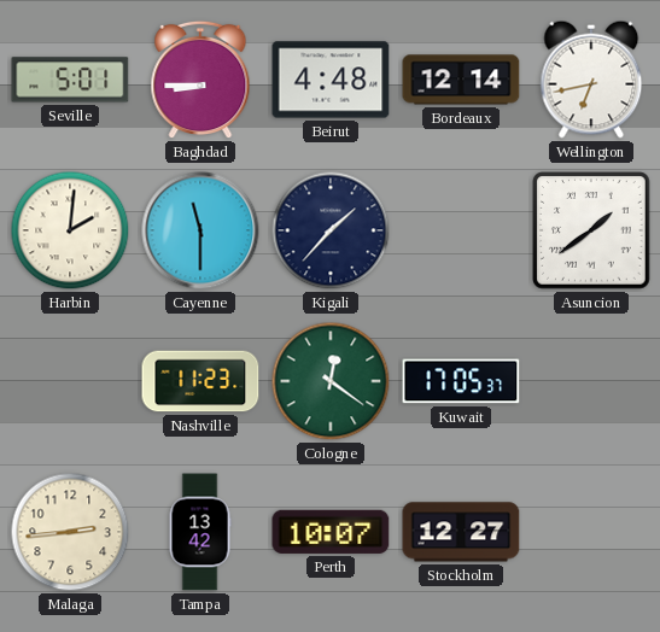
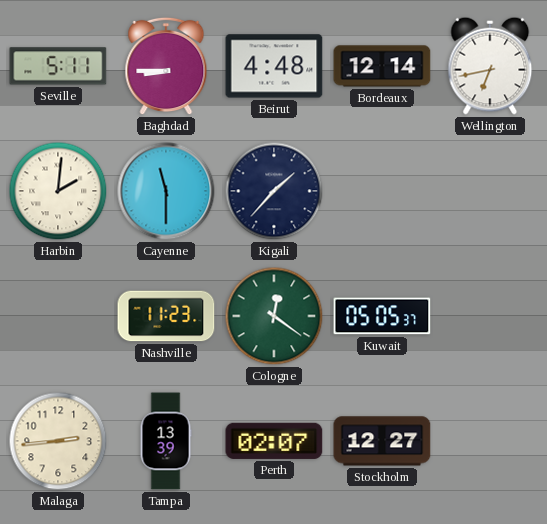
Seville: 5:01 -> 5:11
Asuncion: 1:39 -> none
Kuwait: 17:05 -> 05:05
Tampa: 13:42 -> 13:39
Perth: 10:07 -> 02:07
